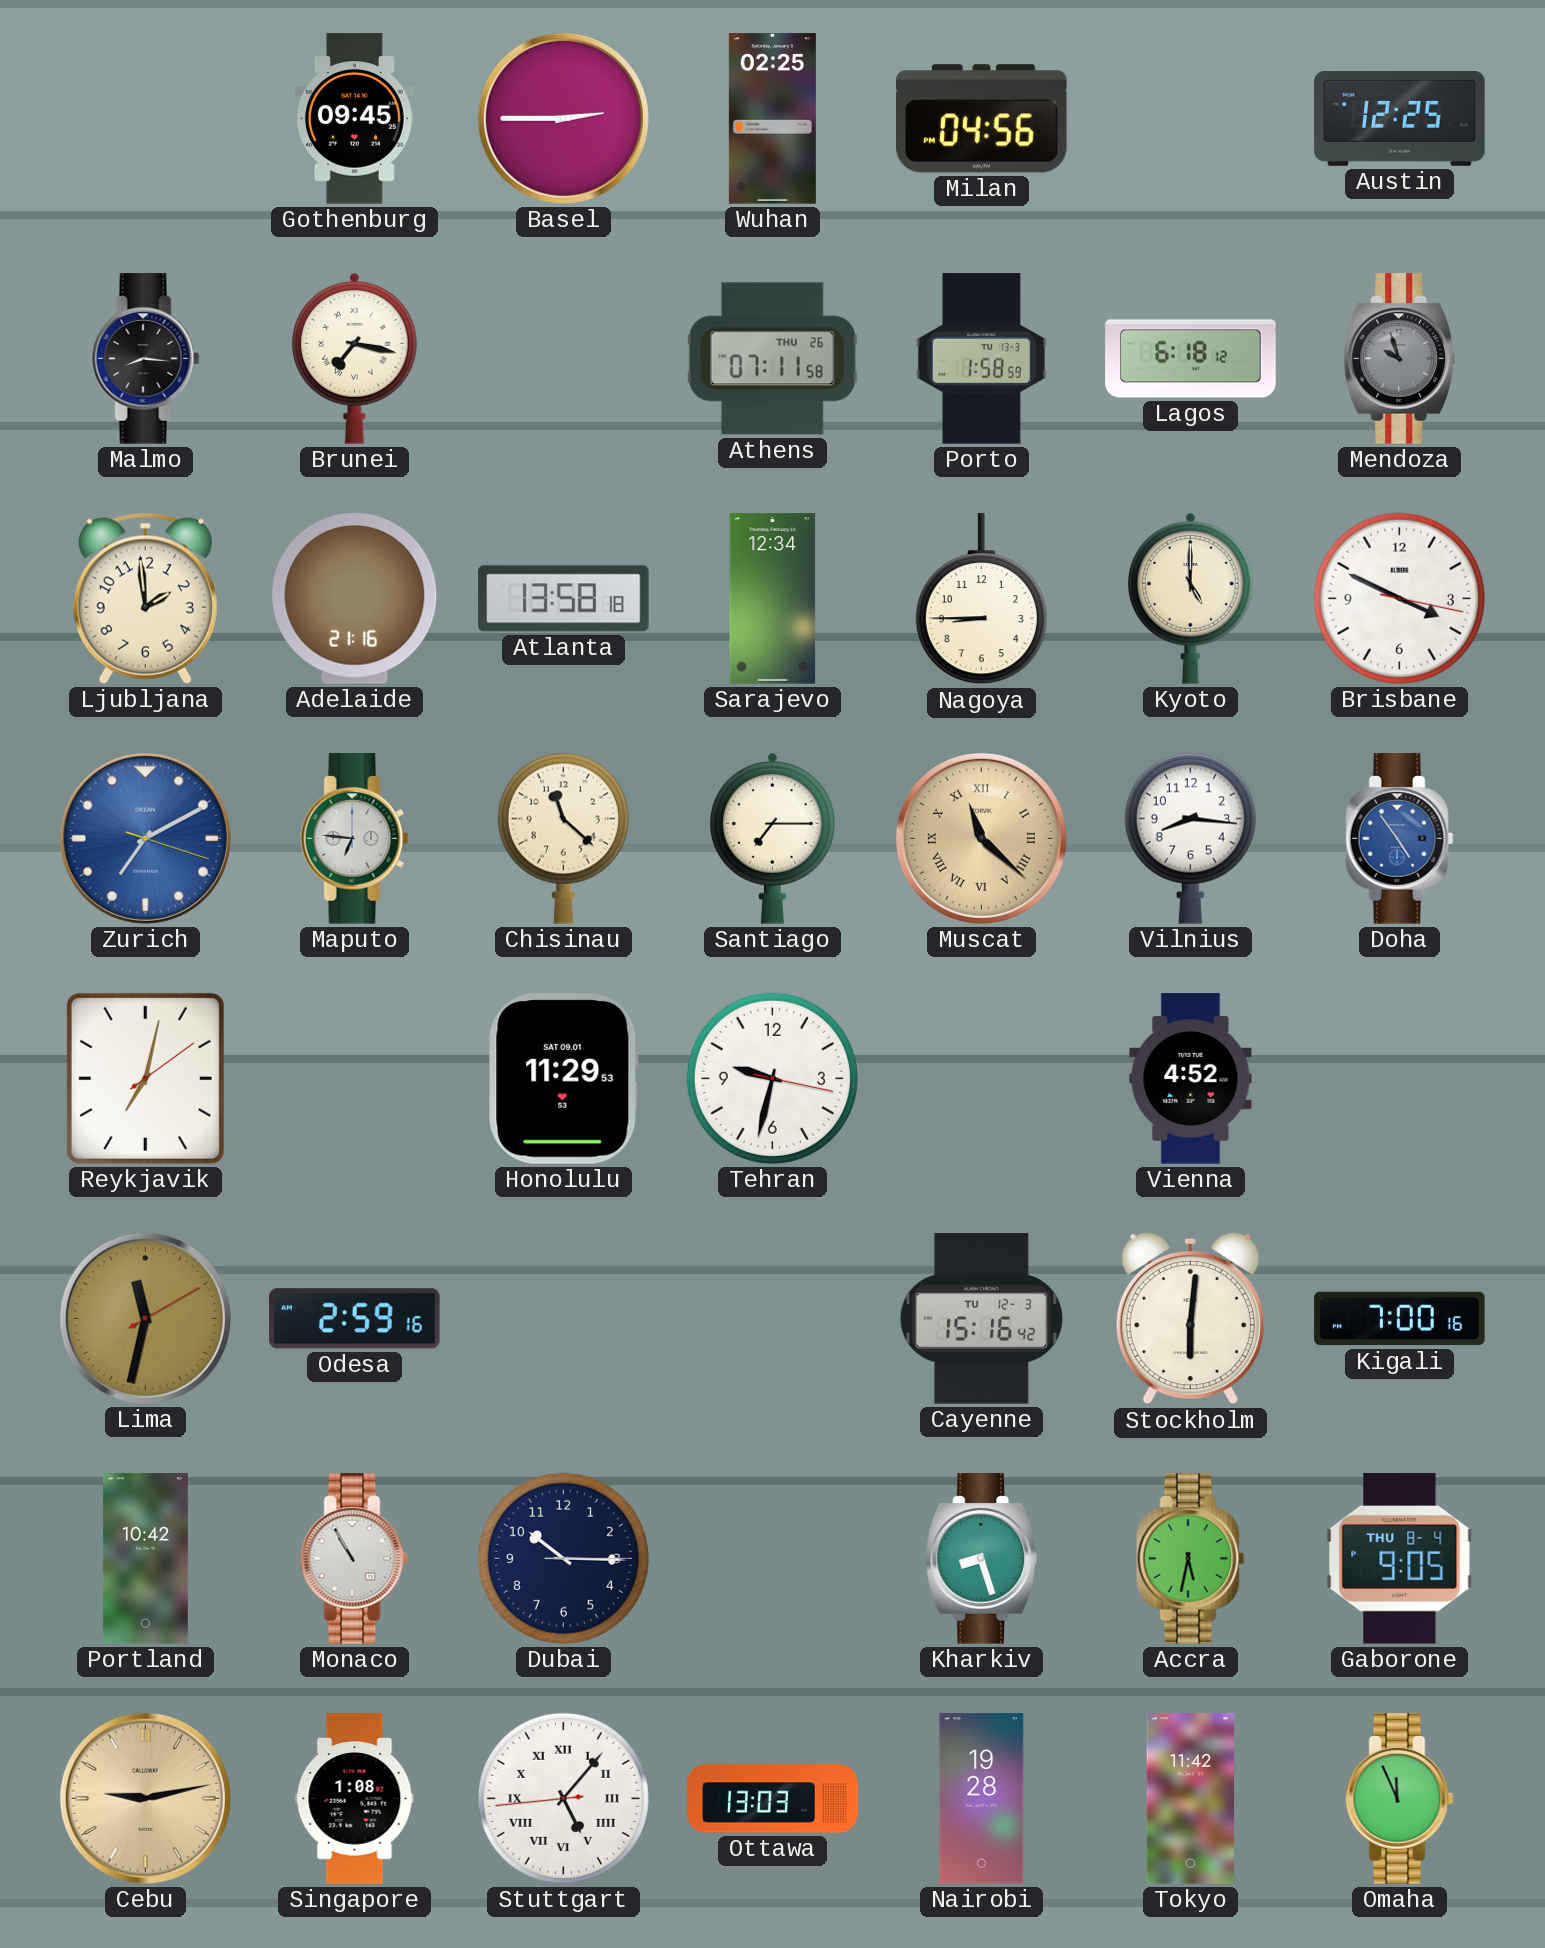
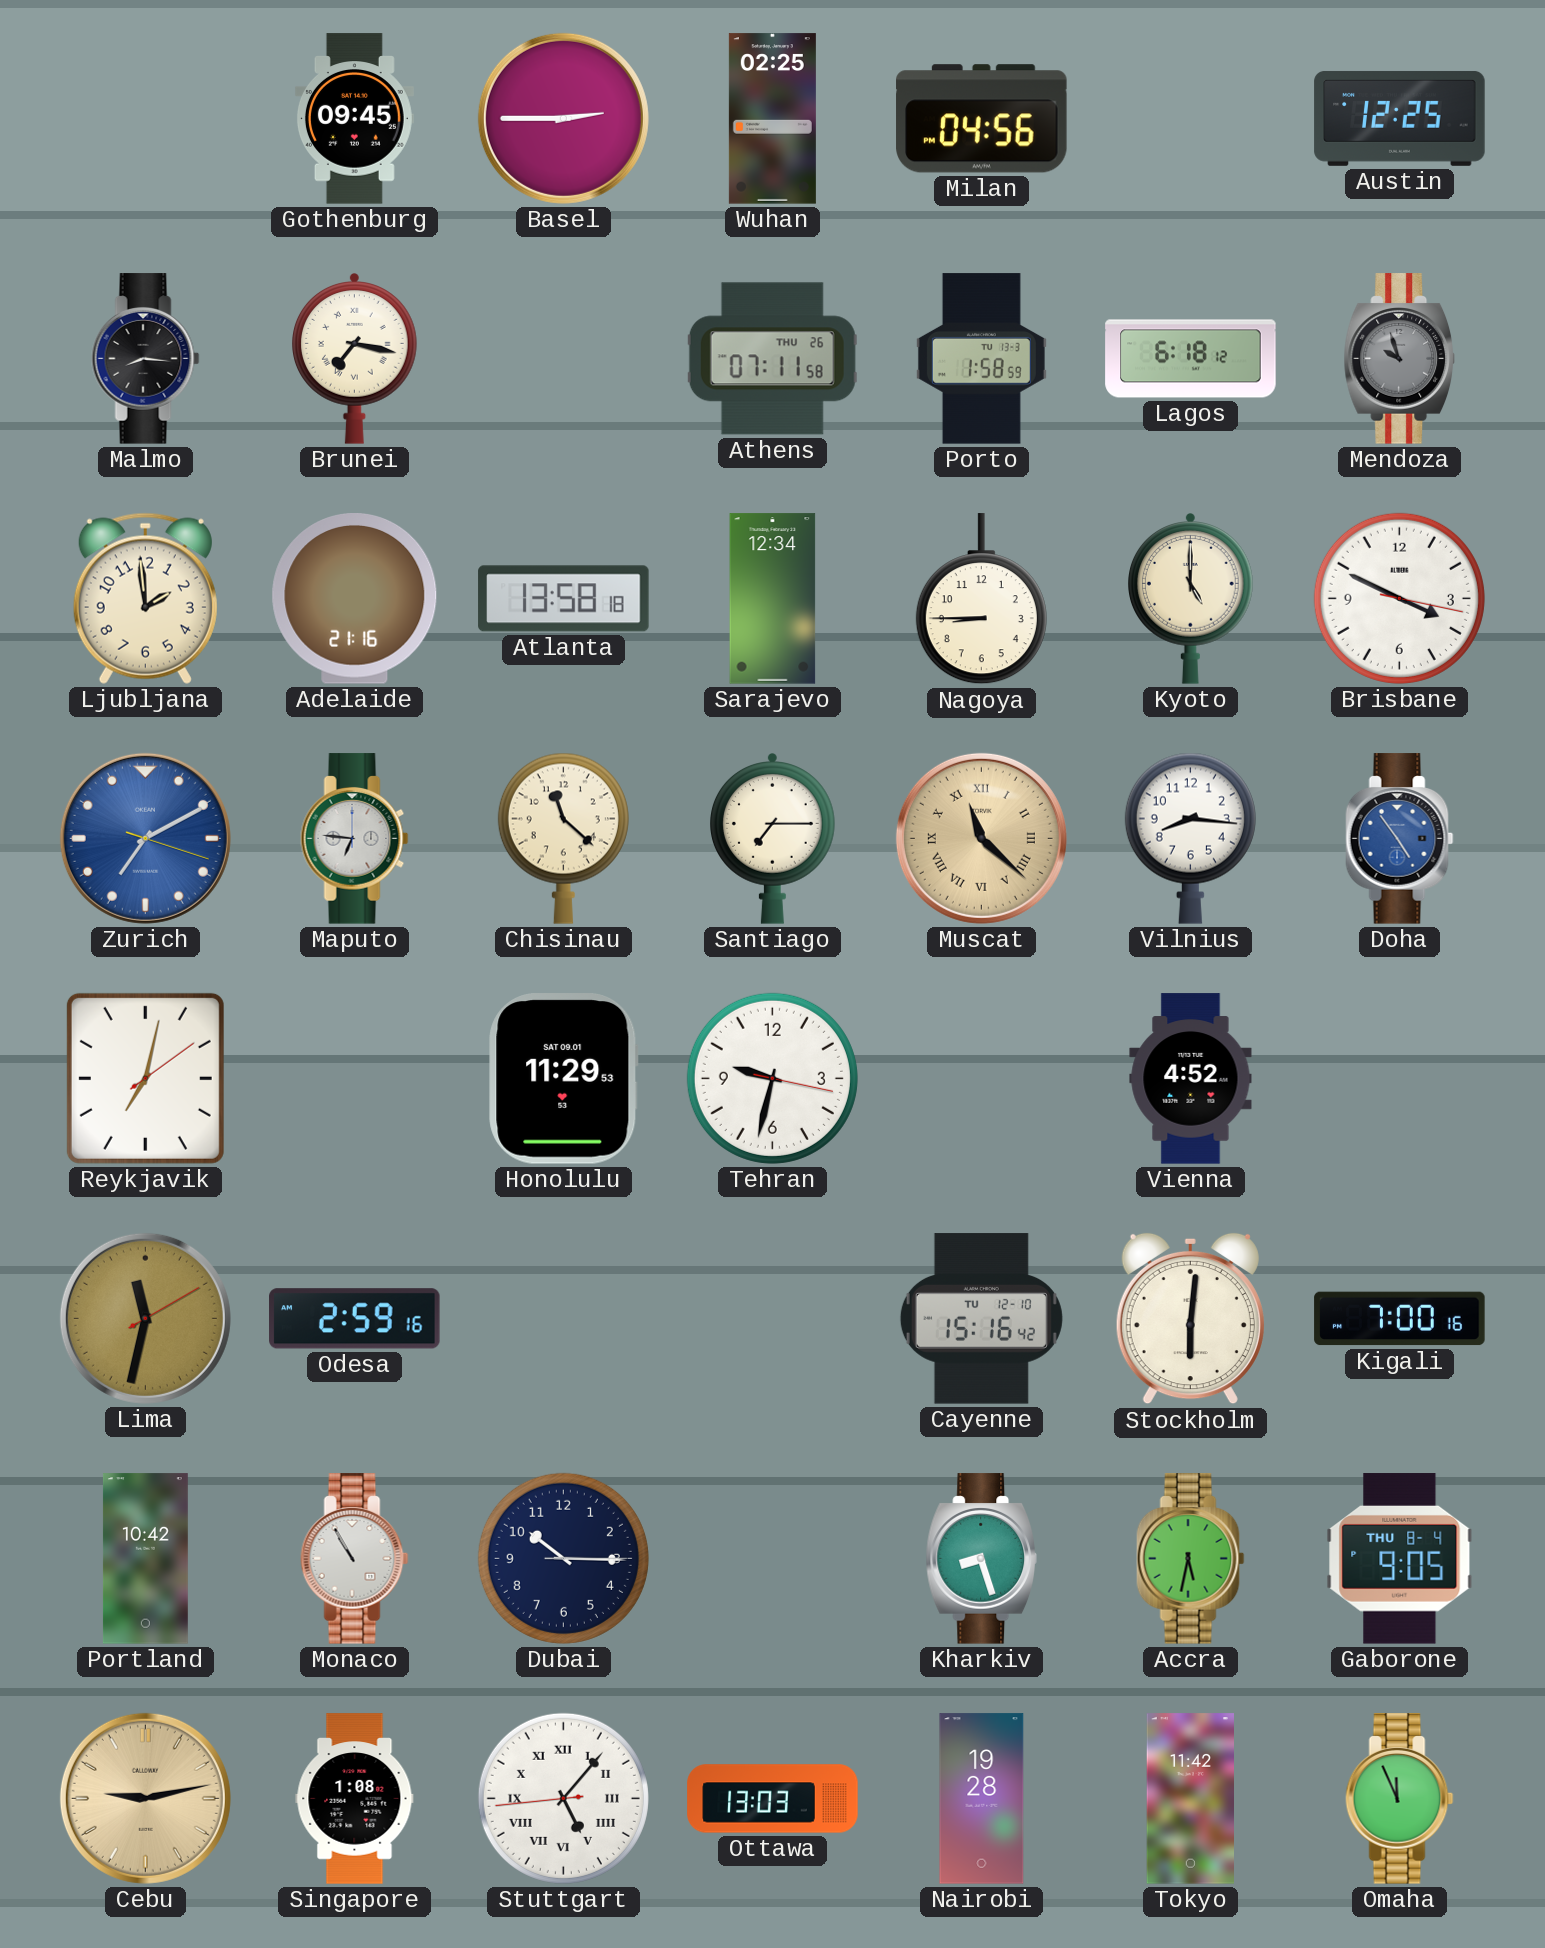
Cayenne date: TU 12-3 -> TU 12-10
